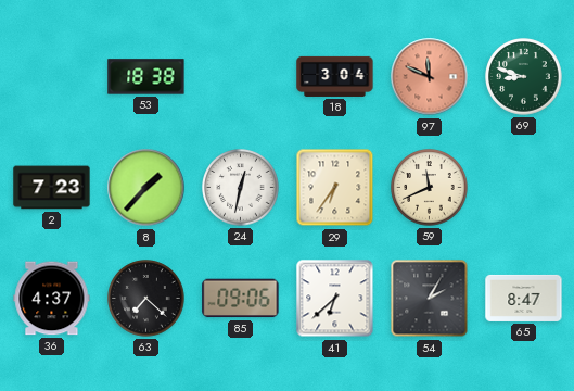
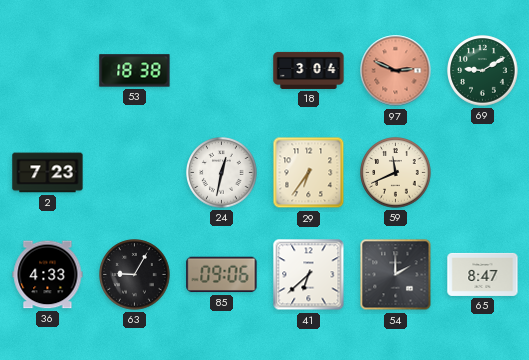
97: 11:49 -> 2:49
69: 8:48 -> 9:10
8: 1:37 -> none
36: 4:37 -> 4:33
63: 7:22 -> 9:05
54: 2:05 -> 2:00
